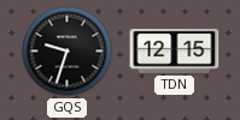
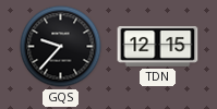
GQS: 9:33 -> 9:37
